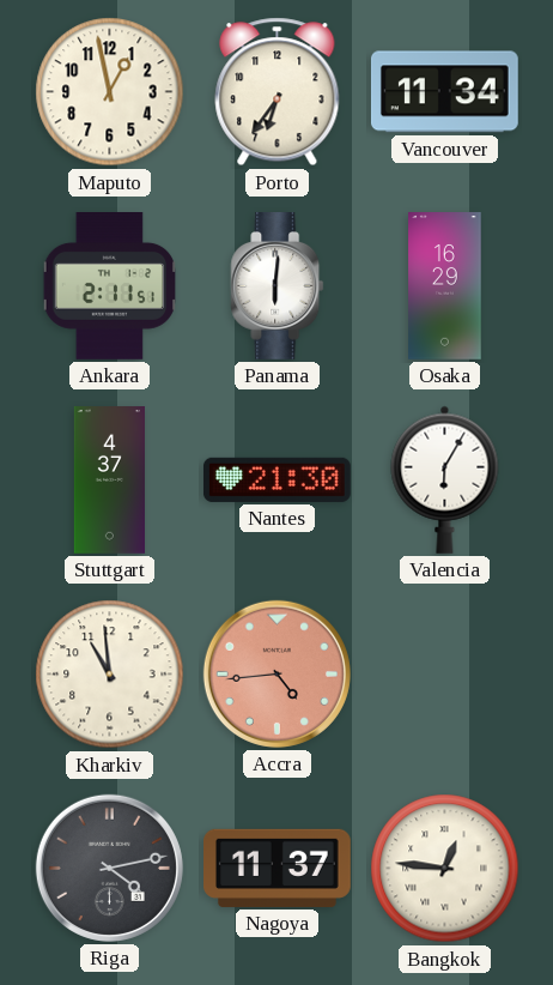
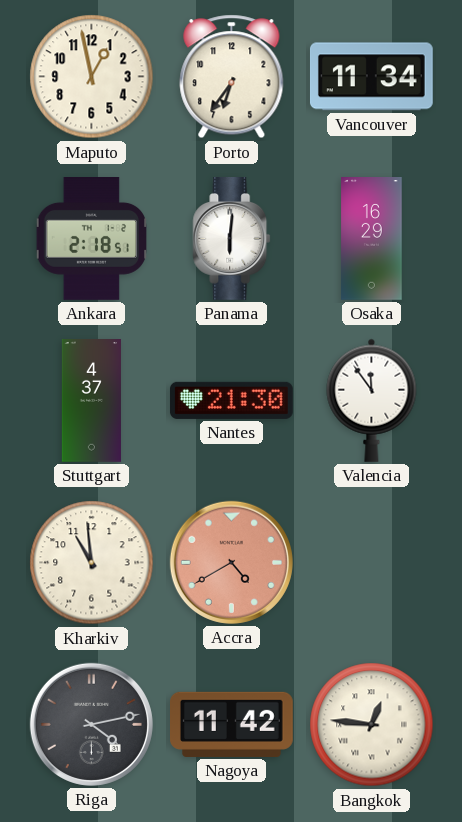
Ankara: 2:11 -> 2:18
Valencia: 6:05 -> 11:54
Accra: 4:44 -> 4:40
Nagoya: 11:37 -> 11:42
